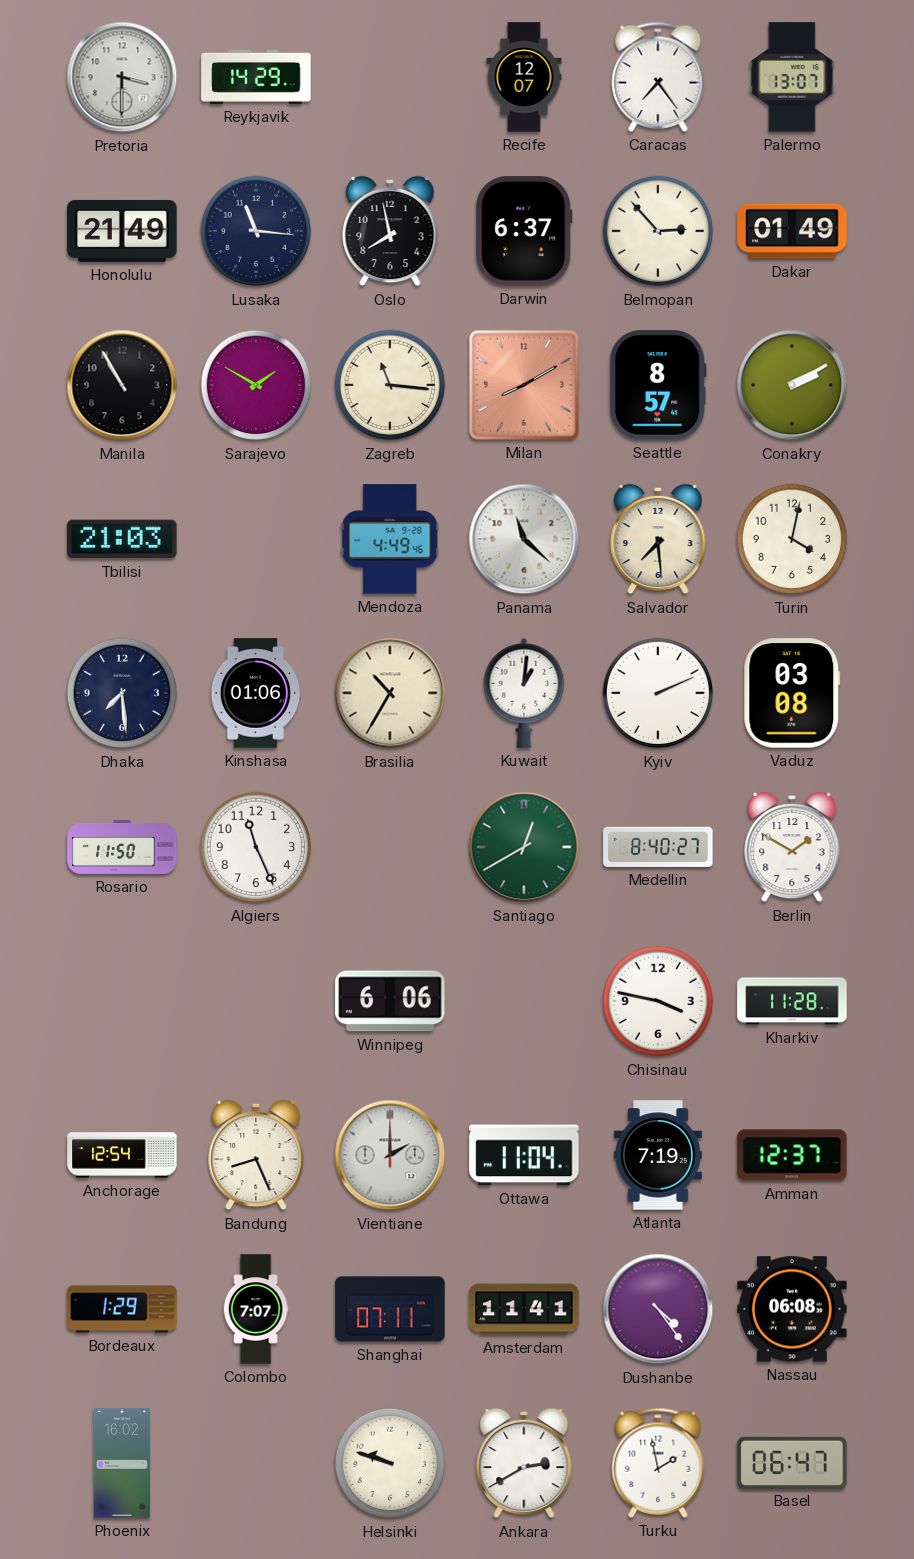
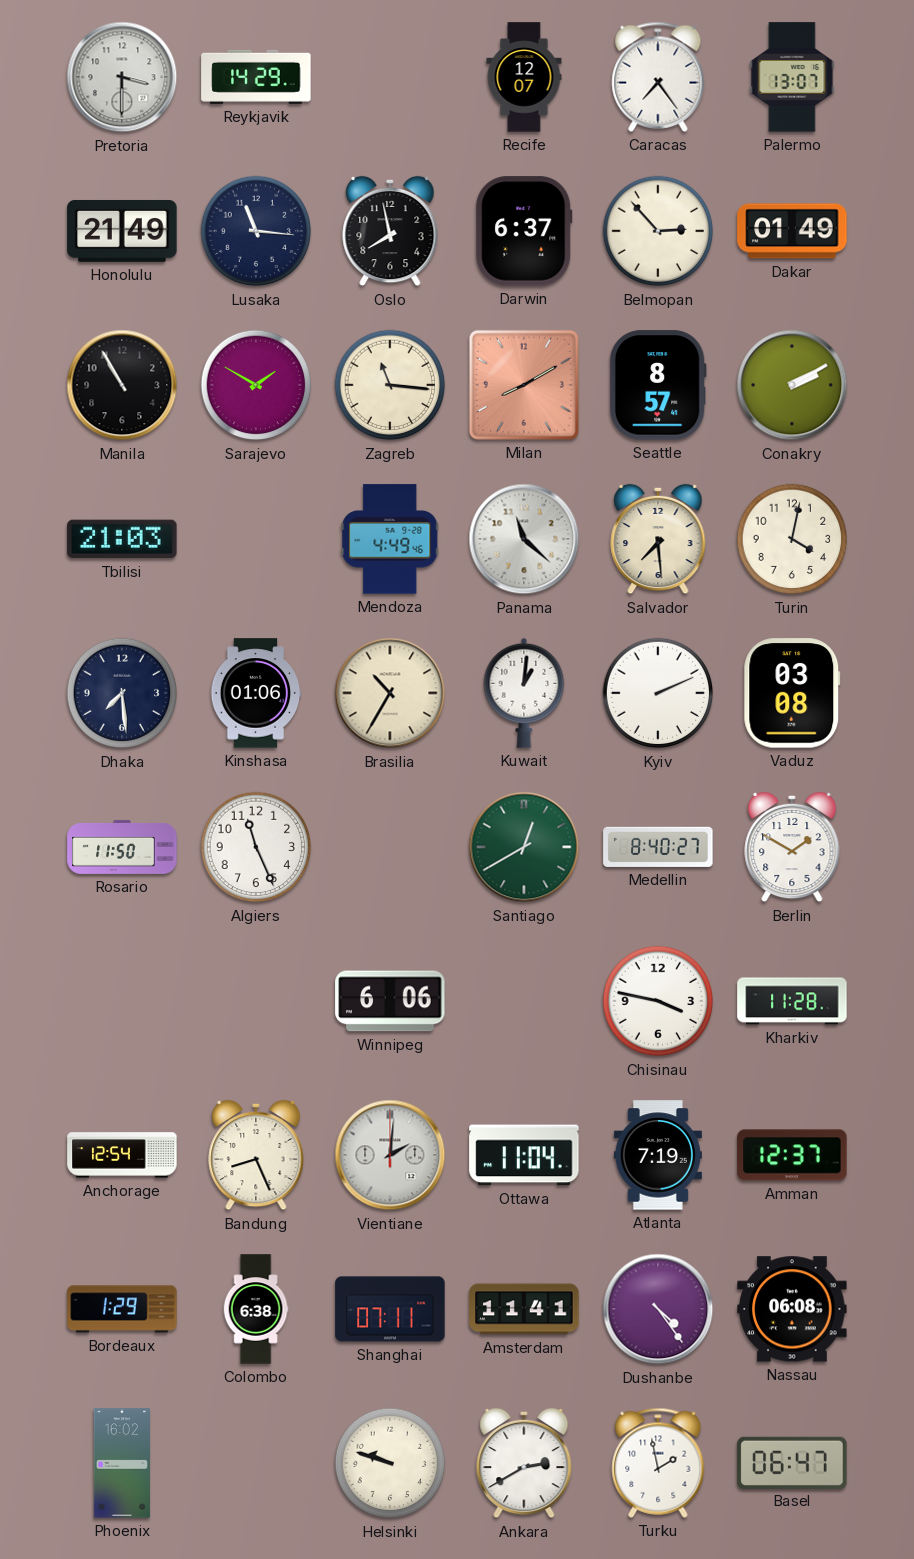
Vientiane: 2:00 -> 2:01
Colombo: 7:07 -> 6:38
